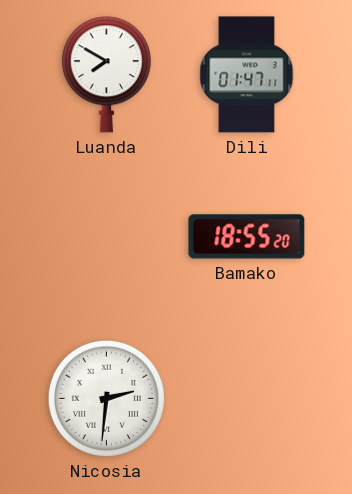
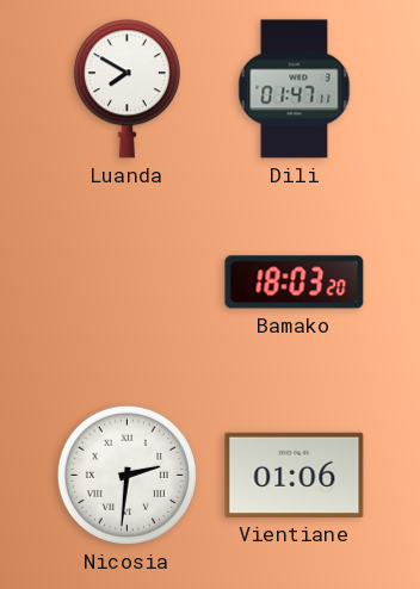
Bamako: 18:55 -> 18:03
Vientiane: none -> 01:06
